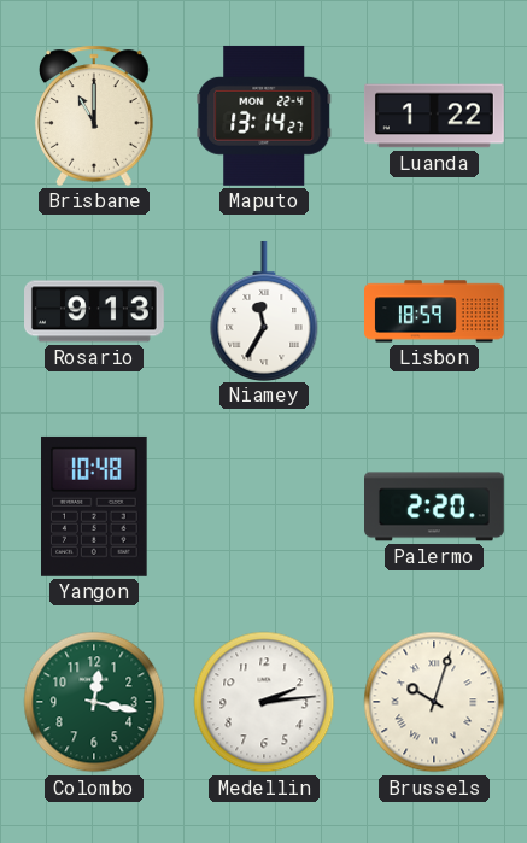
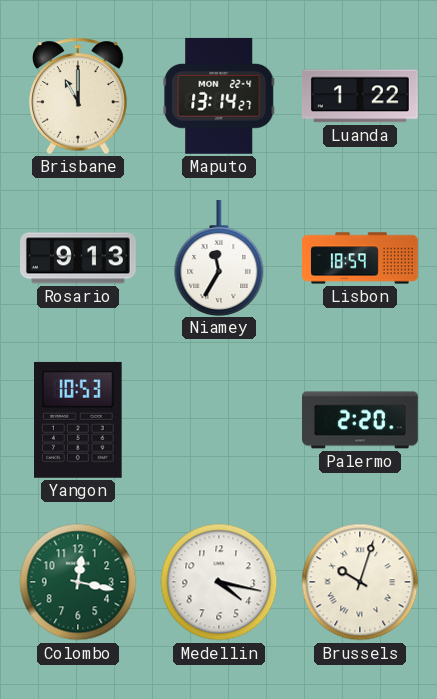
Yangon: 10:48 -> 10:53
Medellin: 2:14 -> 4:17
